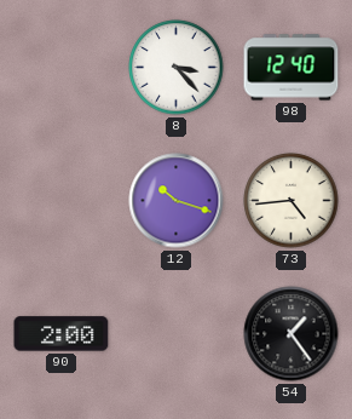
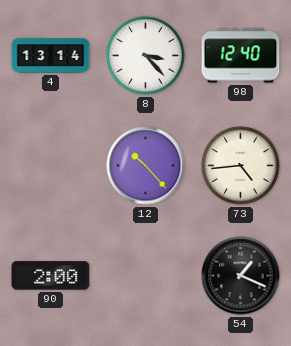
4: none -> 13:14
12: 10:18 -> 10:23
54: 1:24 -> 1:19
